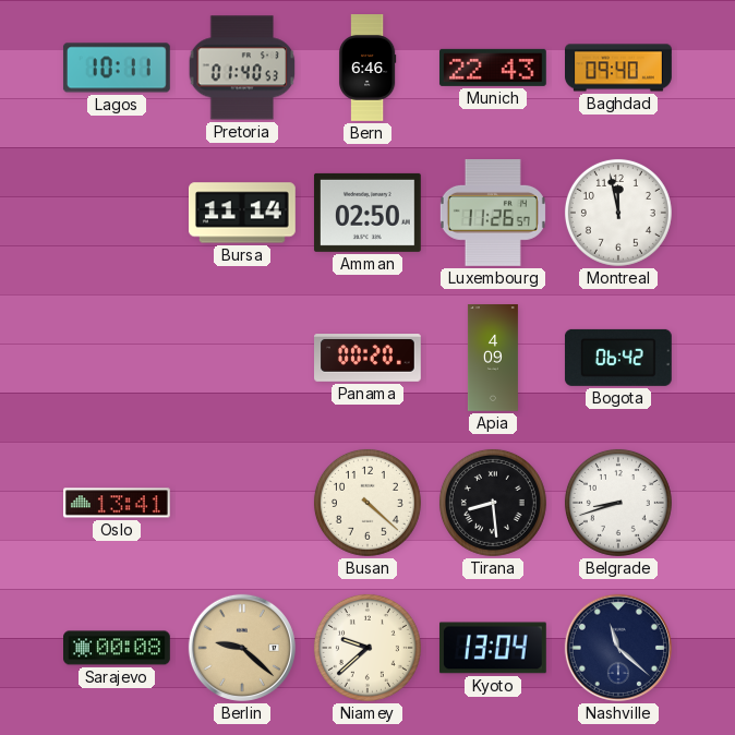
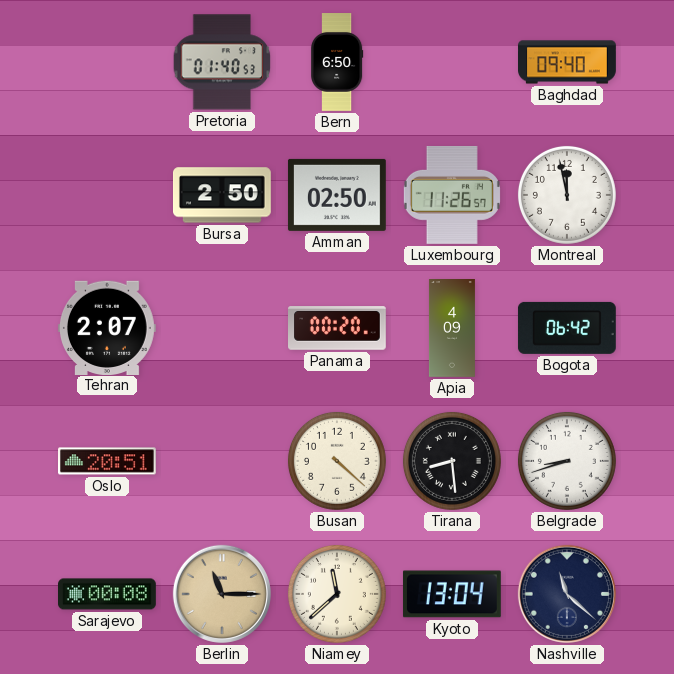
Lagos: 10:11 -> none
Bern: 6:46 -> 6:50
Munich: 22:43 -> none
Bursa: 11:14 -> 2:50
Tehran: none -> 2:07
Oslo: 13:41 -> 20:51
Berlin: 9:22 -> 11:15
Niamey: 9:38 -> 11:38
